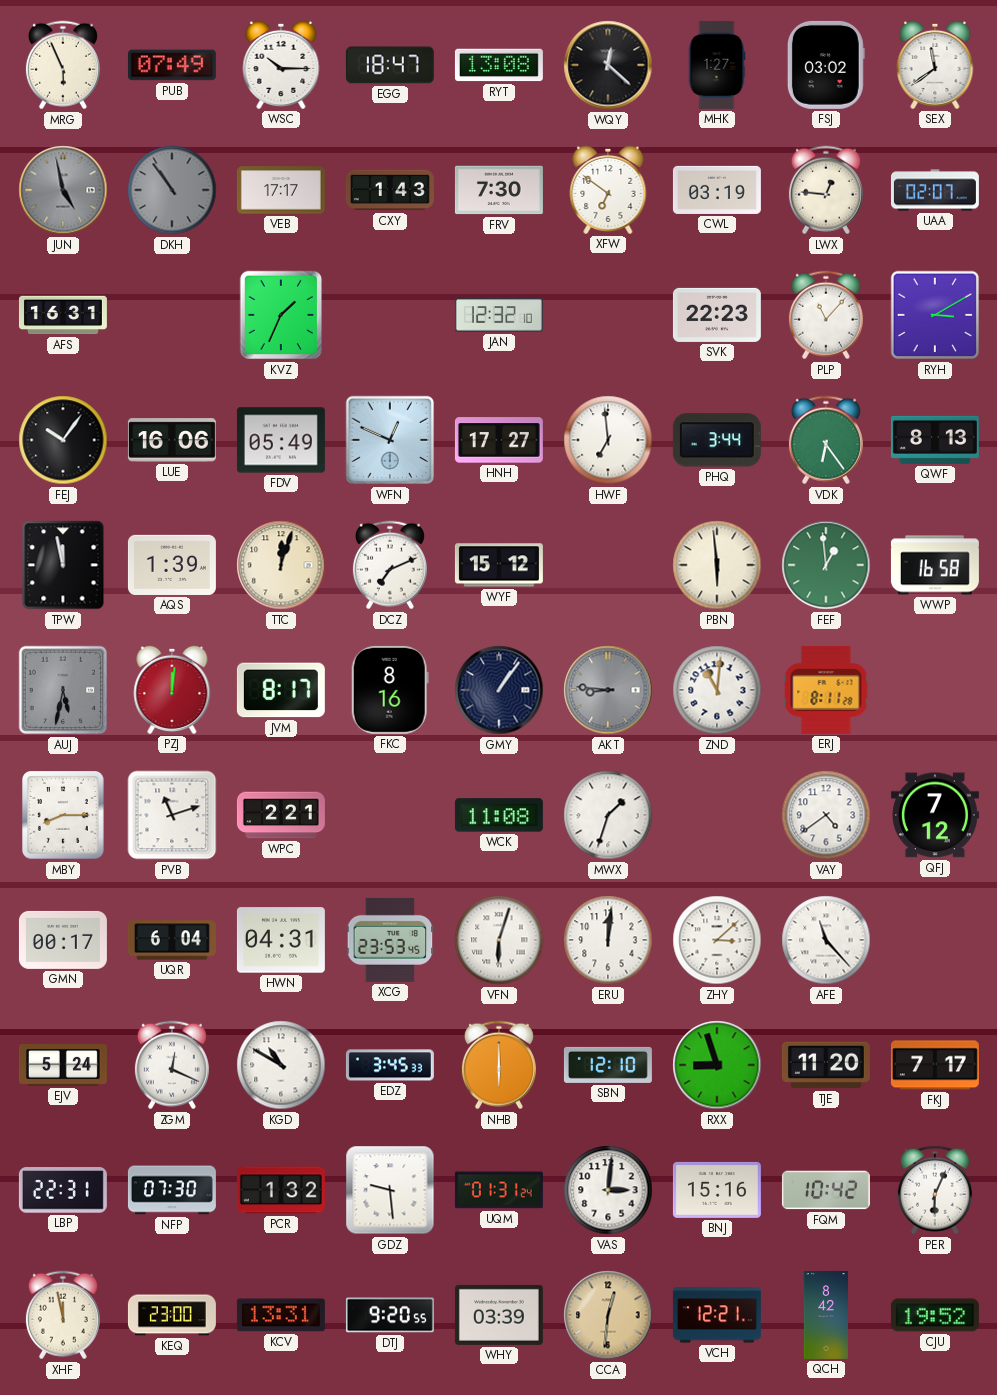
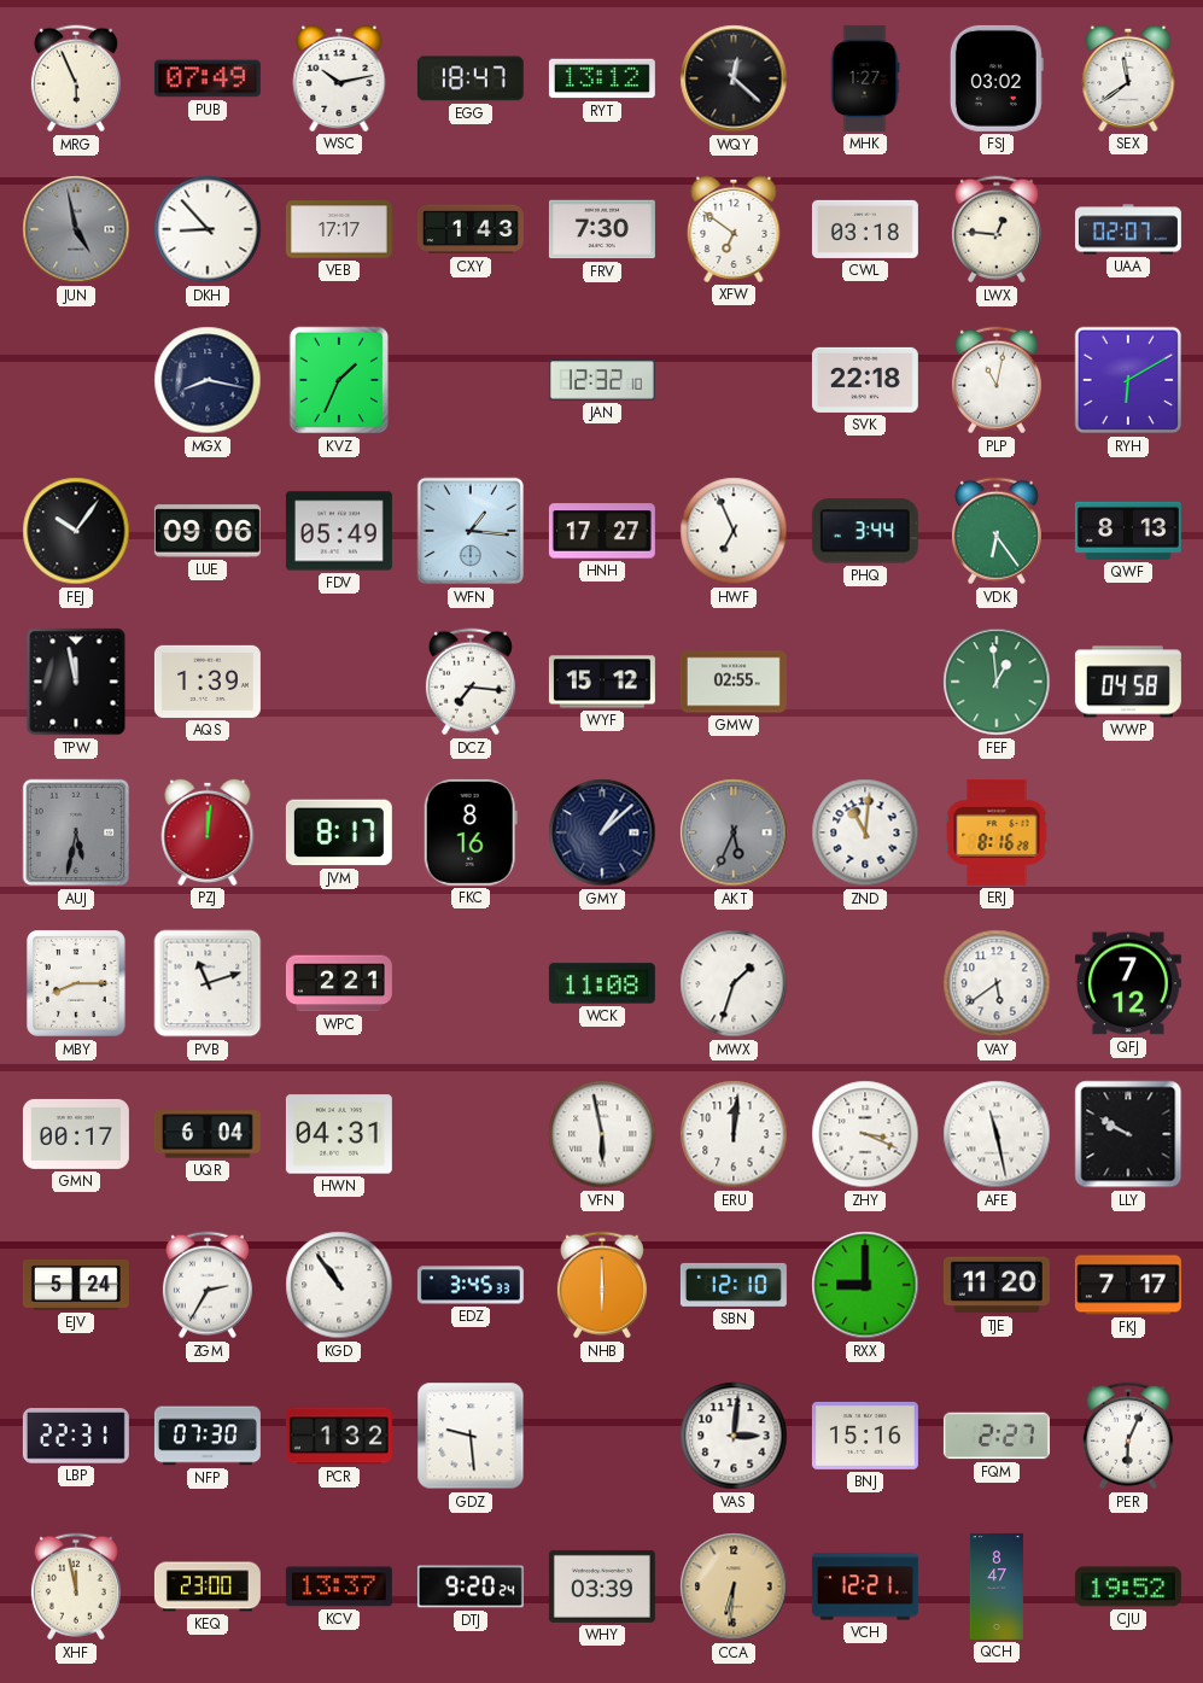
WSC: 10:15 -> 10:13
RYT: 13:08 -> 13:12
DKH: 10:54 -> 8:53
DKH dial: grey -> white
CWL: 03:19 -> 03:18
AFS: 16:31 -> none
MGX: none -> 8:17
SVK: 22:23 -> 22:18
PLP: 11:07 -> 11:02
RYH: 3:10 -> 6:10
LUE: 16:06 -> 09:06
WFN: 12:49 -> 1:16
HWF: 6:59 -> 6:56
TTC: 12:03 -> none
DCZ: 7:11 -> 7:16
GMW: none -> 02:55
PBN: 5:59 -> none
WWP: 16:58 -> 04:58
GMY: 1:06 -> 1:08
AKT: 8:46 -> 5:34
ERJ: 8:11 -> 8:16
VAY: 4:39 -> 5:39
XCG: 23:53 -> none
VFN: 6:03 -> 5:58
ZHY: 3:08 -> 3:19
AFE: 11:23 -> 11:28
LLY: none -> 9:50
ZGM: 12:19 -> 2:35
KGD: 10:50 -> 10:54
RXX: 8:57 -> 9:00
UQM: 01:31 -> none
FQM: 10:42 -> 2:27
KCV: 13:31 -> 13:37
DTJ: 9:20:55 -> 9:20:24
CCA: 12:31 -> 6:31
QCH: 8:42 -> 8:47
